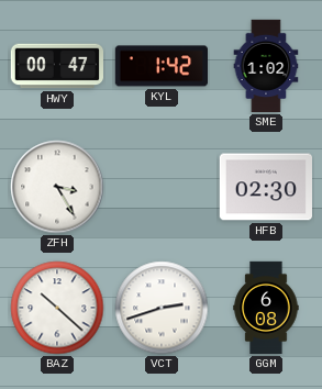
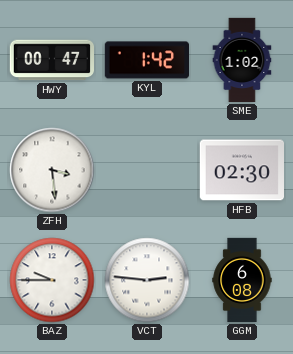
ZFH: 3:25 -> 3:29
BAZ: 10:22 -> 9:45
VCT: 2:42 -> 2:46
